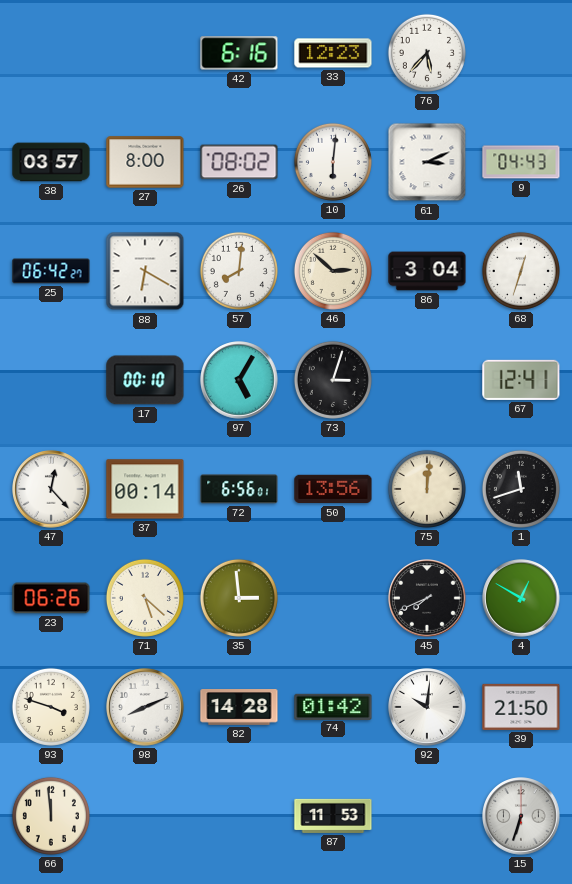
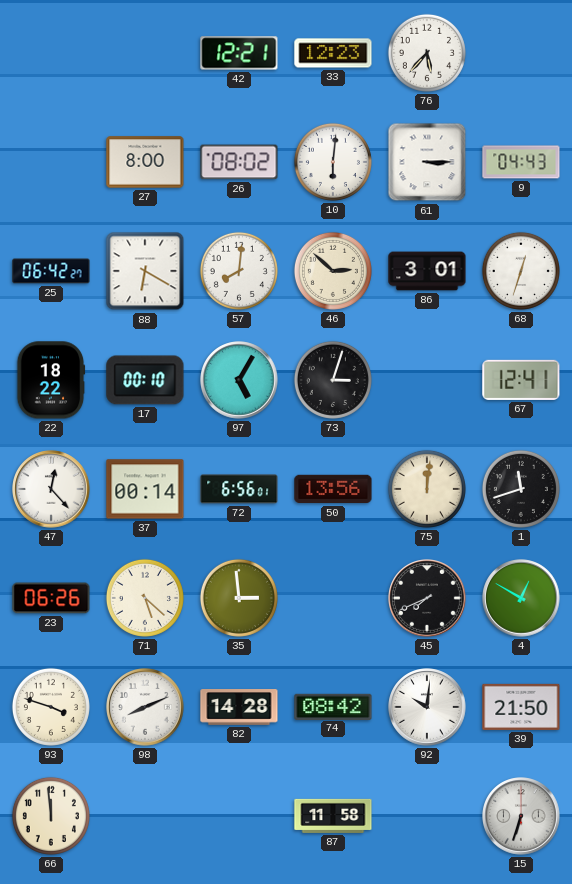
42: 6:16 -> 12:21
38: 03:57 -> none
61: 3:11 -> 3:15
86: 3:04 -> 3:01
22: none -> 18:22
74: 01:42 -> 08:42
87: 11:53 -> 11:58
